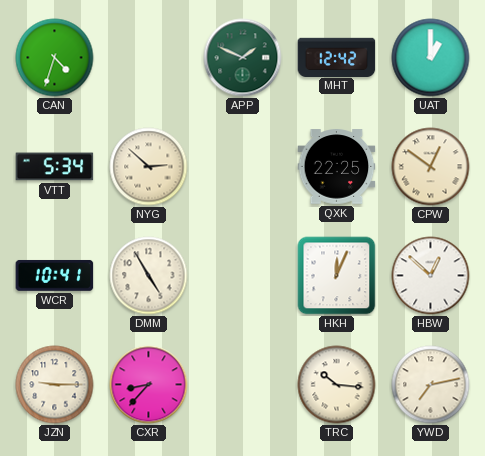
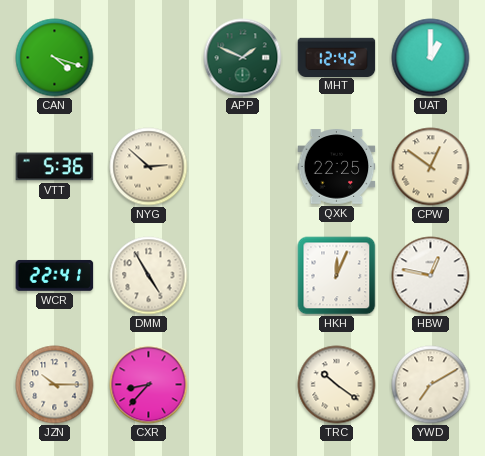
CAN: 4:33 -> 4:18
VTT: 5:34 -> 5:36
WCR: 10:41 -> 22:41
HBW: 12:52 -> 12:47
JZN: 9:15 -> 10:15
TRC: 10:16 -> 10:21
YWD: 7:13 -> 7:10
